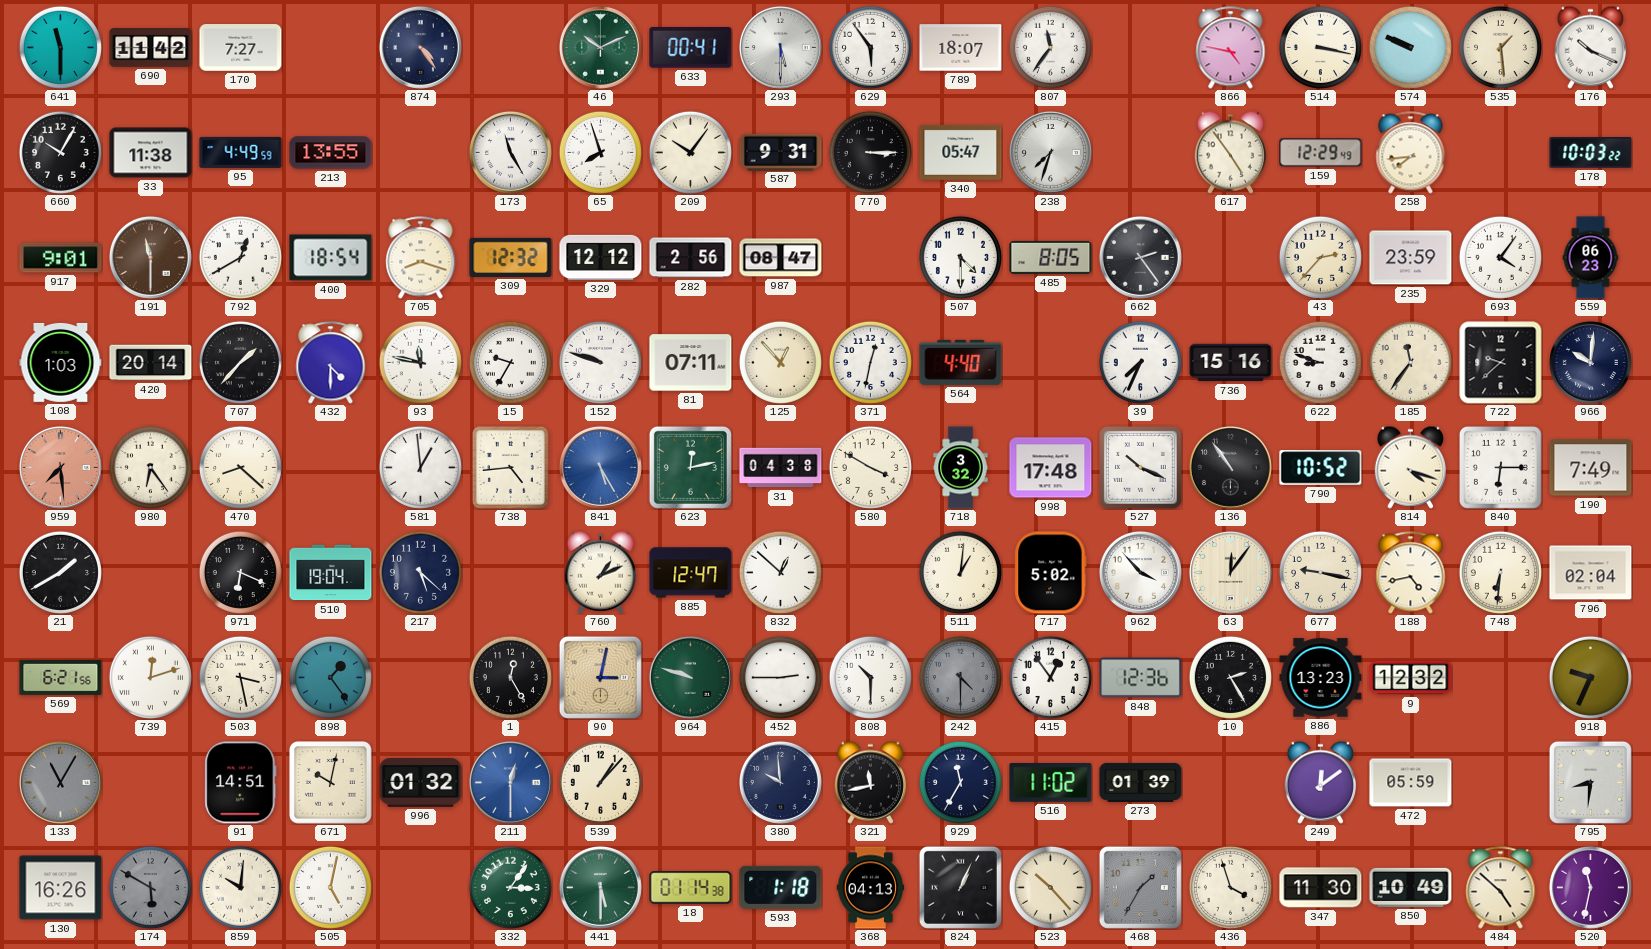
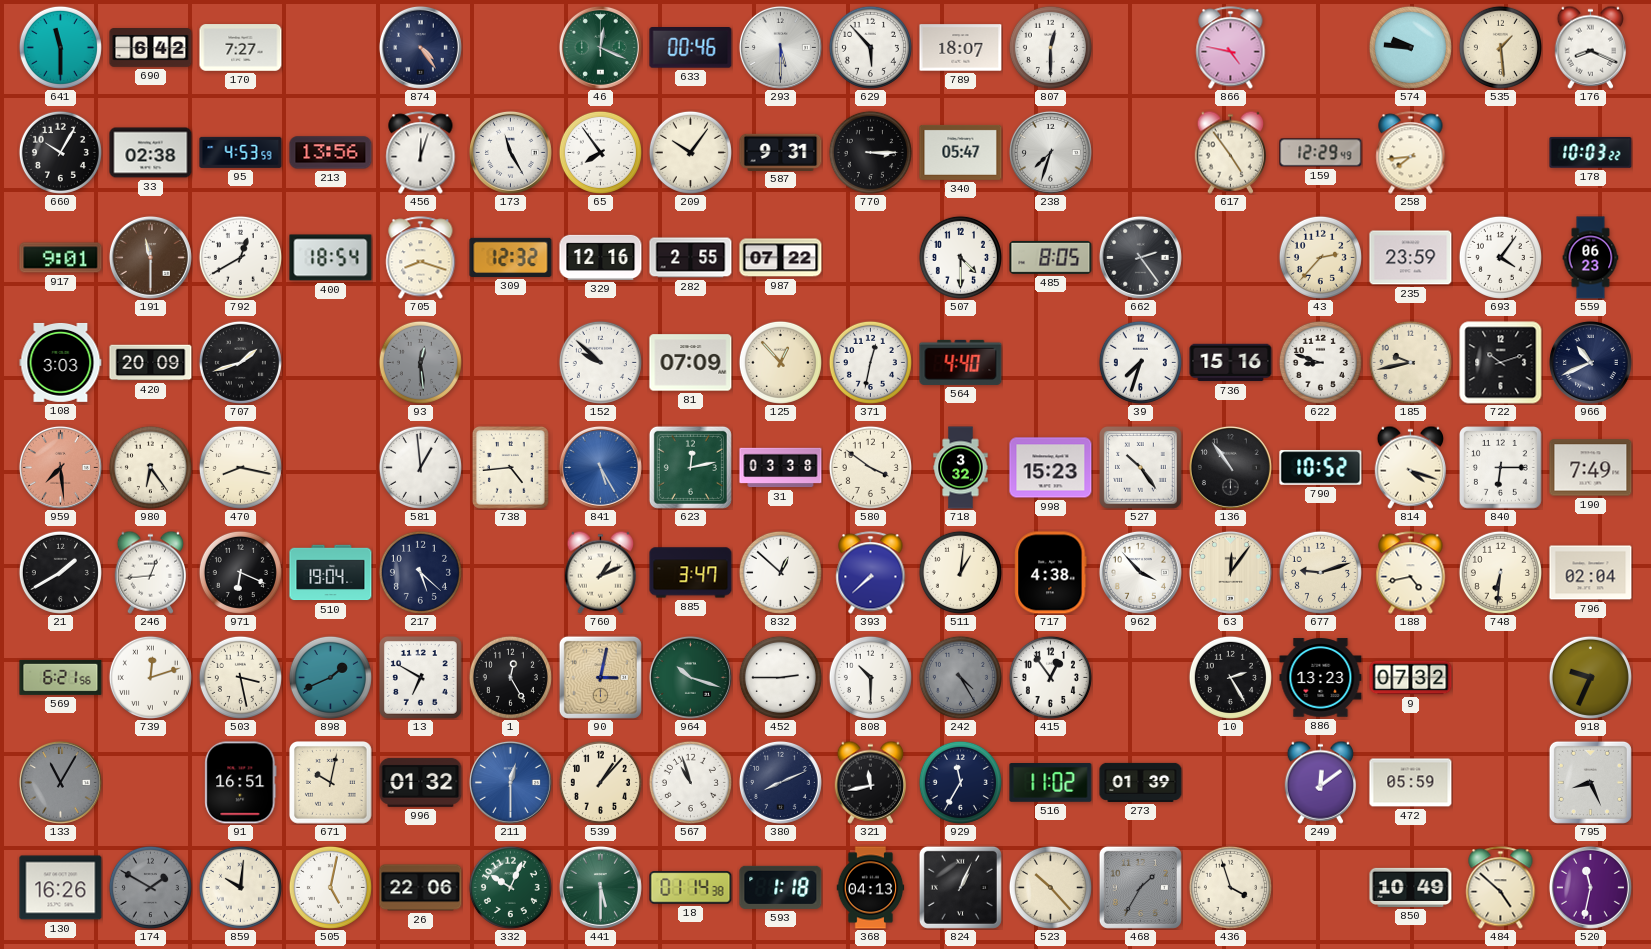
690: 11:42 -> 6:42
46: 10:11 -> 12:19
633: 00:41 -> 00:46
629: 5:54 -> 5:53
807: 11:36 -> 12:30
514: 3:17 -> none
574: 9:49 -> 9:46
176: 10:19 -> 8:19
33: 11:38 -> 02:38
95: 4:49 -> 4:53
213: 13:55 -> 13:56
456: none -> 12:03
65: 7:57 -> 7:54
329: 12:12 -> 12:16
282: 2:56 -> 2:55
987: 08:47 -> 07:22
108: 1:03 -> 3:03
420: 20:14 -> 20:09
707: 1:37 -> 1:42
432: 4:30 -> none
93: 11:47 -> 12:29
93 dial: white -> grey
15: 9:35 -> none
152: 9:48 -> 9:52
81: 07:11 -> 07:09
39: 7:34 -> 7:33
185: 11:36 -> 9:43
722: 9:38 -> 10:12
966: 10:01 -> 10:41
470: 8:22 -> 8:17
31: 04:38 -> 03:38
580: 3:50 -> 3:51
998: 17:48 -> 15:23
527: 10:19 -> 10:24
246: none -> 12:44
885: 12:47 -> 3:47
393: none -> 7:38
717: 5:02 -> 4:38
677: 9:17 -> 9:12
898: 1:24 -> 1:41
13: none -> 6:50
964: 9:48 -> 10:18
242: 4:30 -> 4:25
848: 12:36 -> none
9: 12:32 -> 07:32
91: 14:51 -> 16:51
567: none -> 10:57
380: 9:59 -> 8:11
795: 8:31 -> 8:26
174: 5:50 -> 1:50
26: none -> 22:06
332: 3:06 -> 10:04
347: 11:30 -> none
